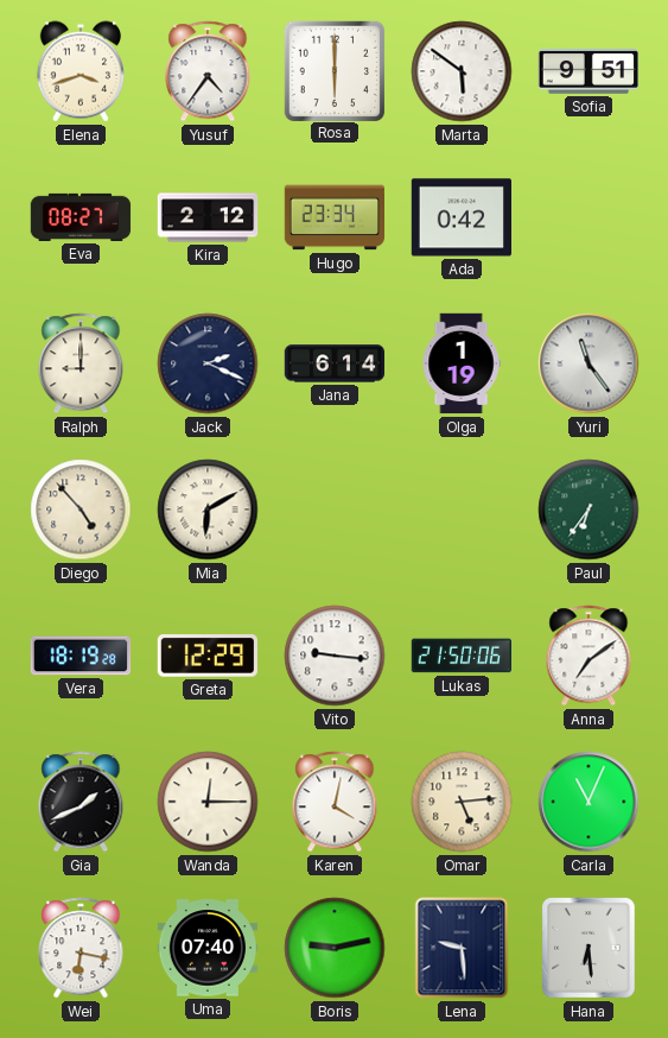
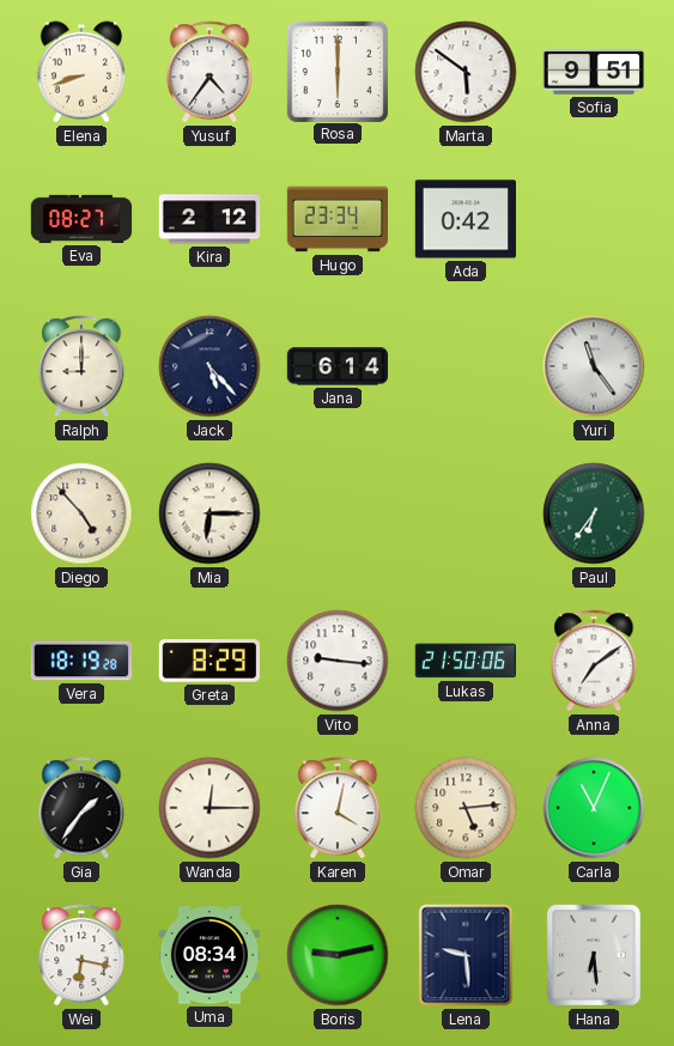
Elena: 3:42 -> 8:42
Jack: 2:19 -> 5:23
Olga: 1:19 -> none
Mia: 6:10 -> 6:15
Greta: 12:29 -> 8:29
Gia: 1:41 -> 1:36
Uma: 07:40 -> 08:34
